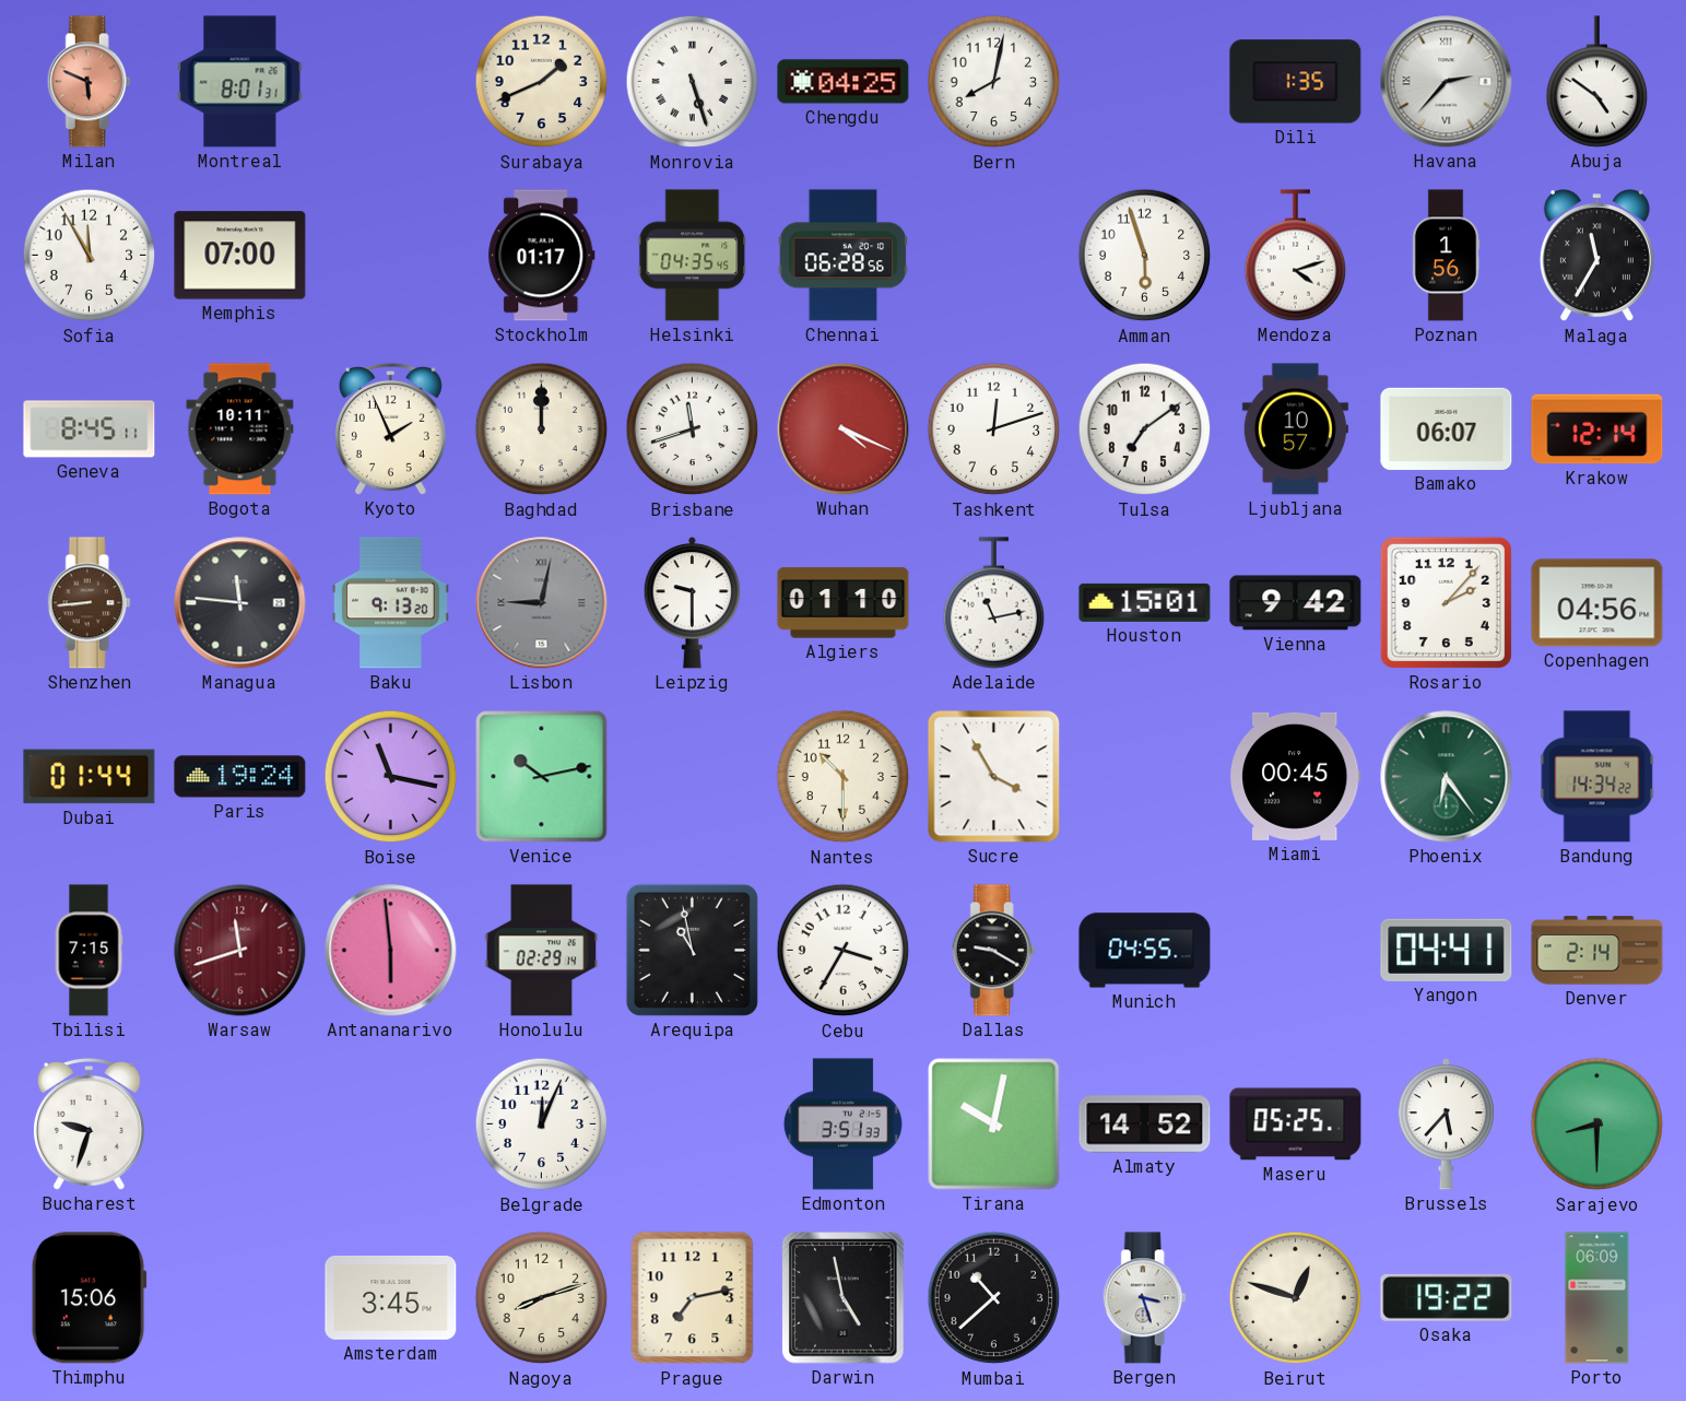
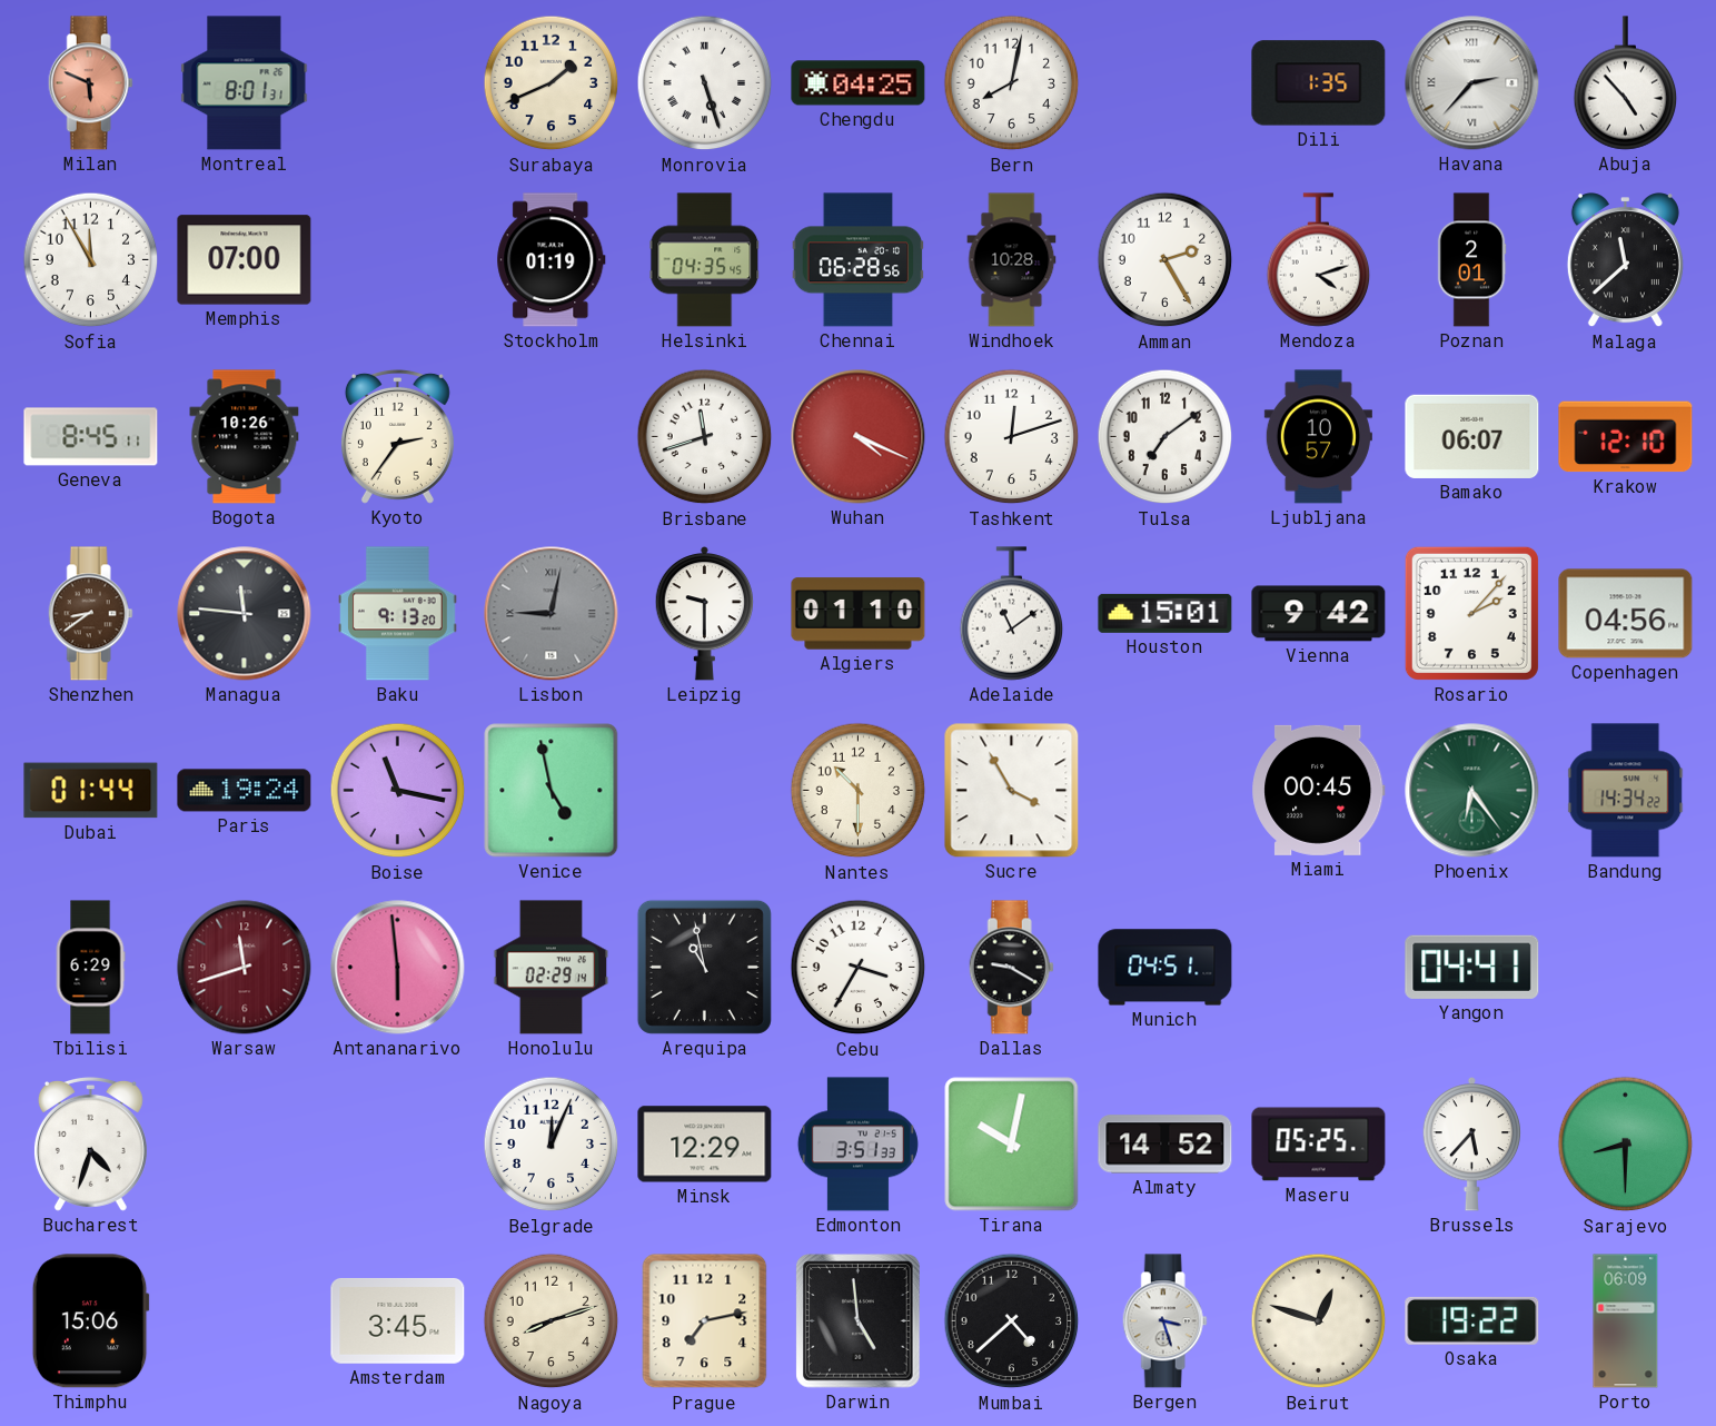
Abuja: 4:51 -> 4:53
Stockholm: 01:17 -> 01:19
Windhoek: none -> 10:28
Amman: 5:57 -> 2:25
Poznan: 1:56 -> 2:01
Malaga: 11:35 -> 11:38
Bogota: 10:11 -> 10:26
Kyoto: 1:56 -> 2:36
Baghdad: 12:00 -> none
Krakow: 12:14 -> 12:10
Shenzhen: 8:44 -> 8:39
Adelaide: 11:13 -> 11:09
Venice: 10:13 -> 4:58
Tbilisi: 7:15 -> 6:29
Munich: 04:55 -> 04:51
Denver: 2:14 -> none
Bucharest: 9:33 -> 4:33
Minsk: none -> 12:29
Darwin: 4:58 -> 4:59
Mumbai: 10:38 -> 4:38
